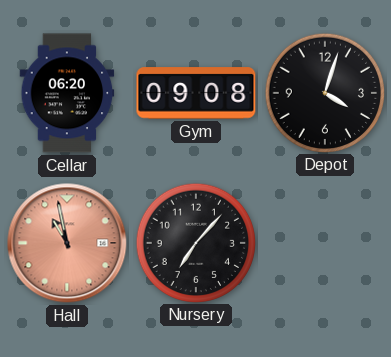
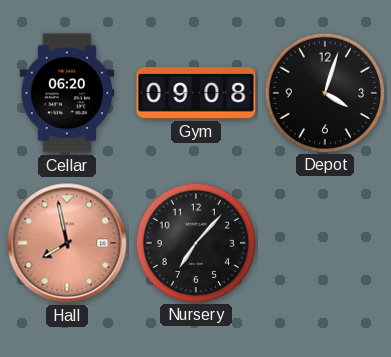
Hall: 10:58 -> 7:58
